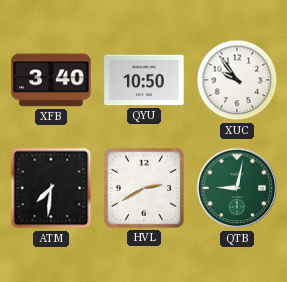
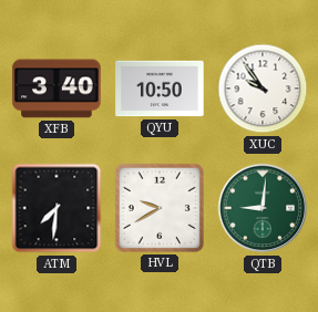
HVL: 2:40 -> 9:40
QTB: 9:02 -> 9:01
